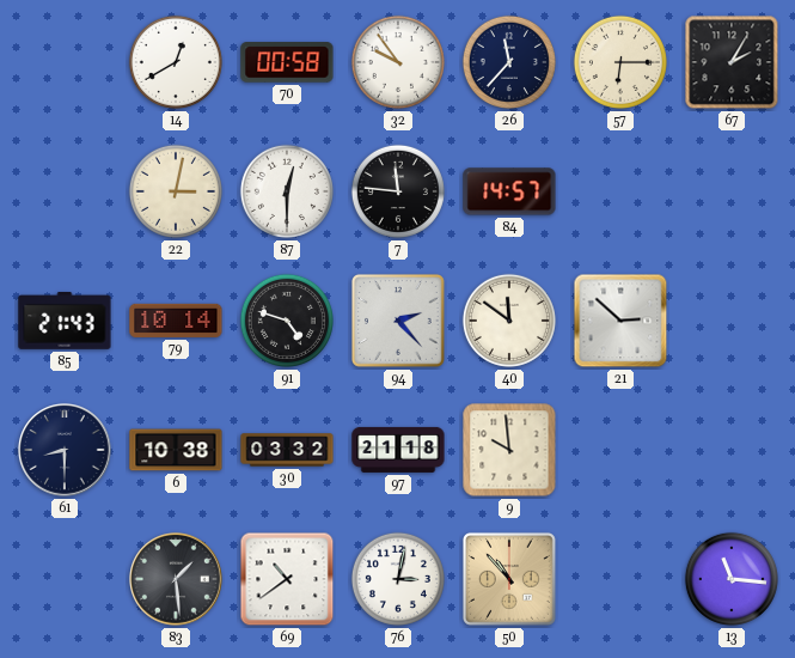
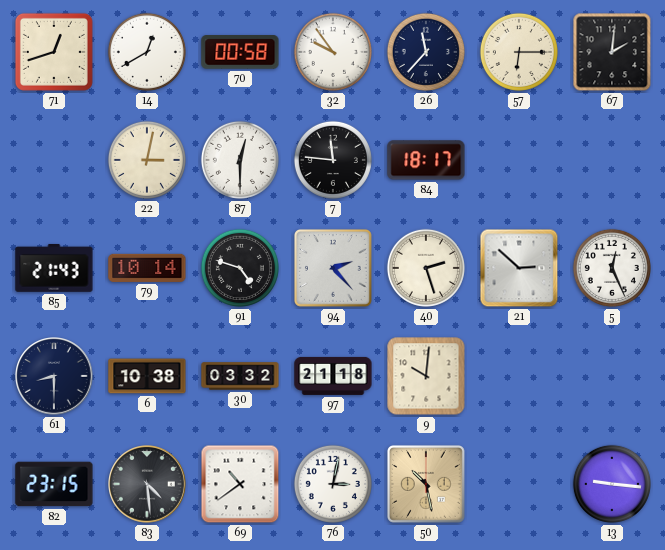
71: none -> 12:42
67: 2:05 -> 2:01
84: 14:57 -> 18:17
40: 11:51 -> 2:27
5: none -> 12:26
9: 9:59 -> 10:01
82: none -> 23:15
83: 1:29 -> 4:29
50: 10:53 -> 10:28
13: 11:16 -> 9:16
